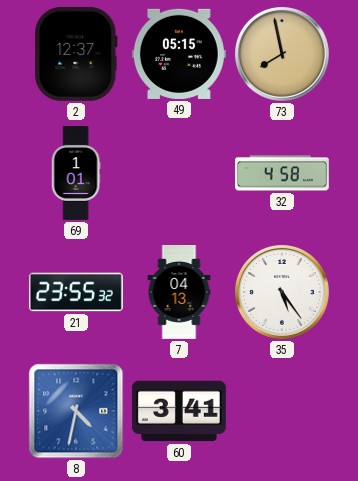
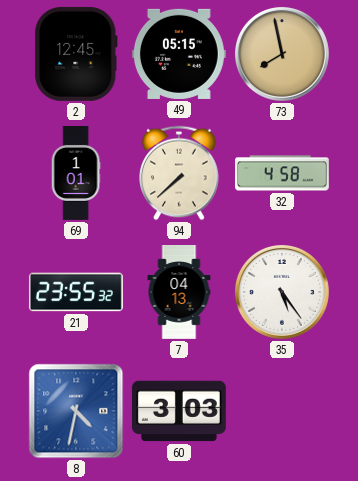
2: 12:37 -> 12:45
94: none -> 7:38
60: 3:41 -> 3:03
